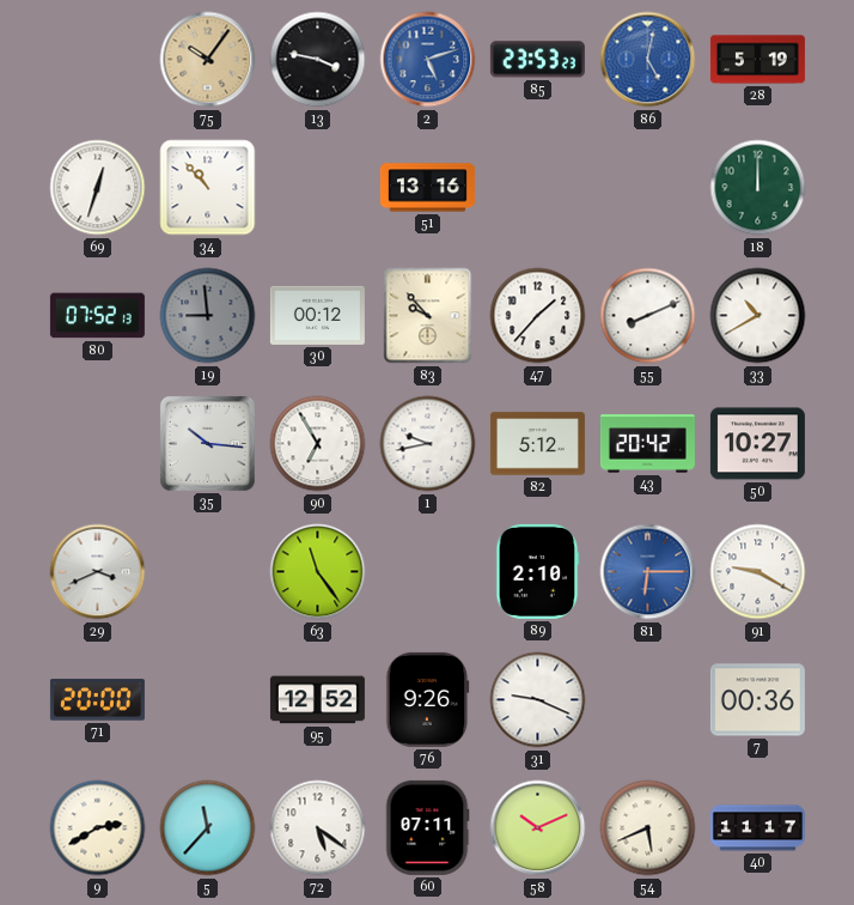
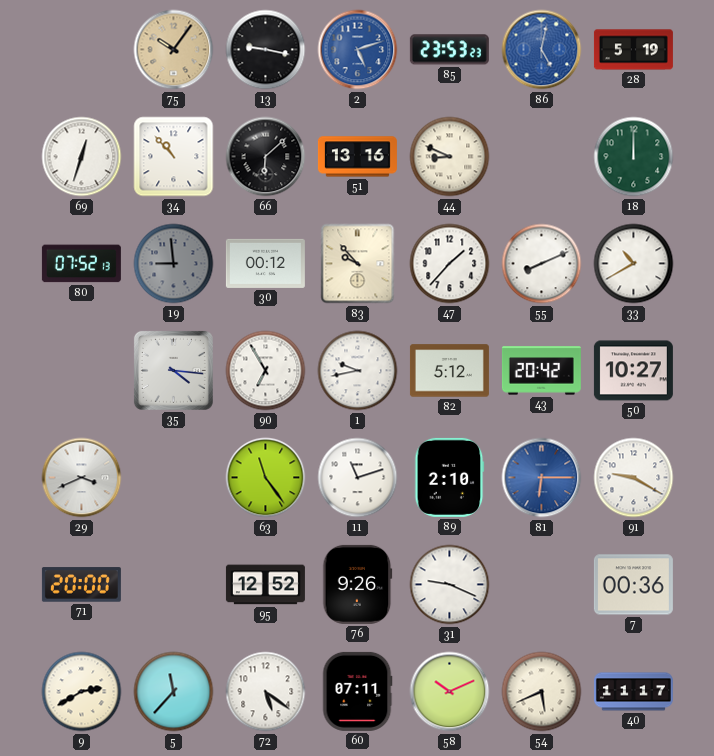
13: 3:47 -> 9:17
66: none -> 6:08
44: none -> 8:49
35: 10:16 -> 4:16
11: none -> 11:12
